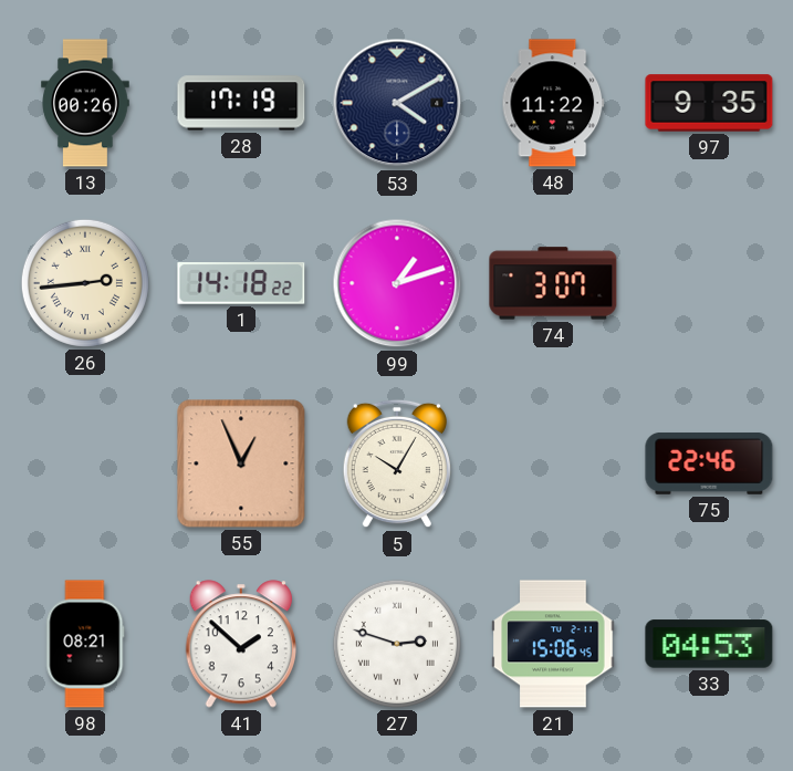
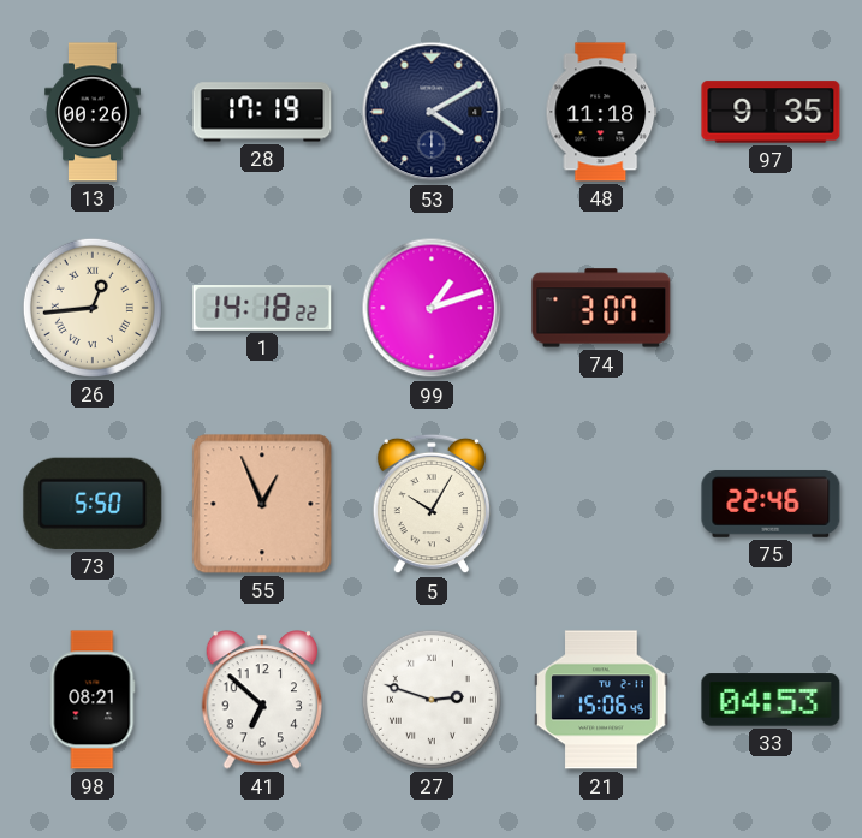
48: 11:22 -> 11:18
26: 2:44 -> 12:44
73: none -> 5:50
41: 1:52 -> 6:52
